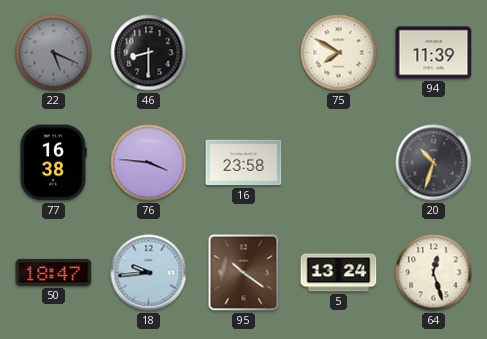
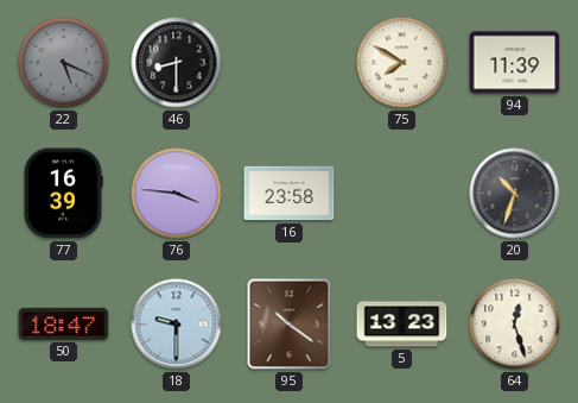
77: 16:38 -> 16:39
18: 9:44 -> 9:30
5: 13:24 -> 13:23
